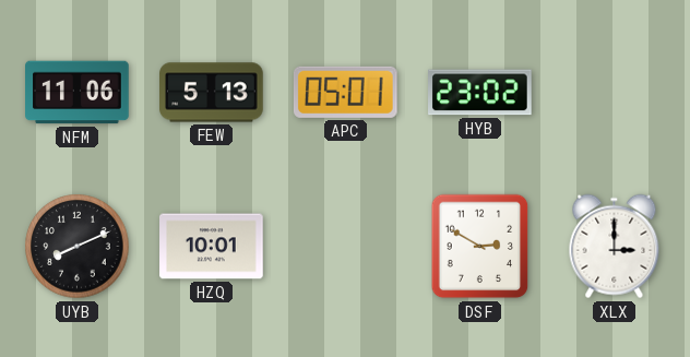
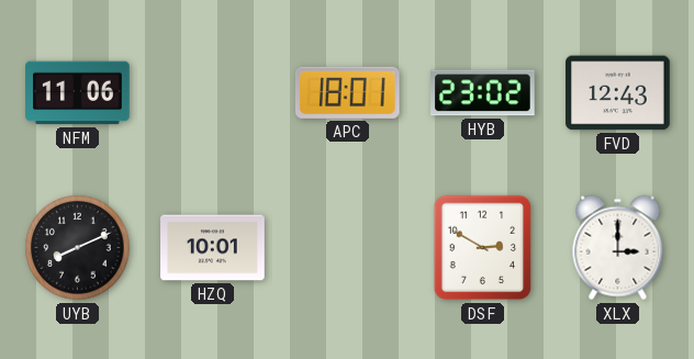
FEW: 5:13 -> none
APC: 05:01 -> 18:01
FVD: none -> 12:43
